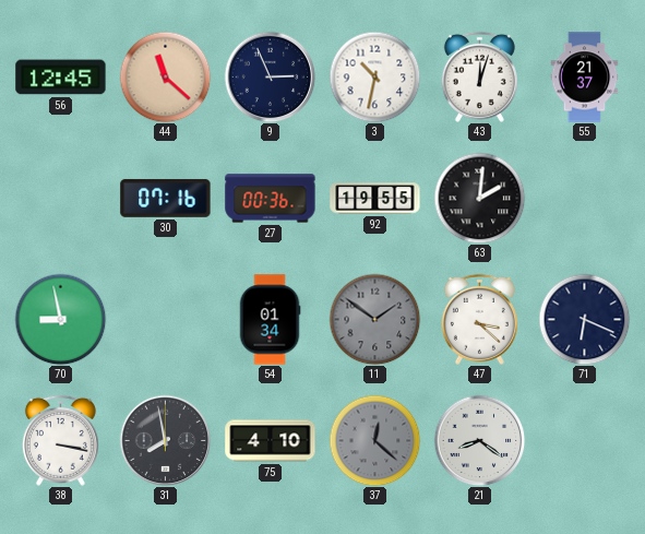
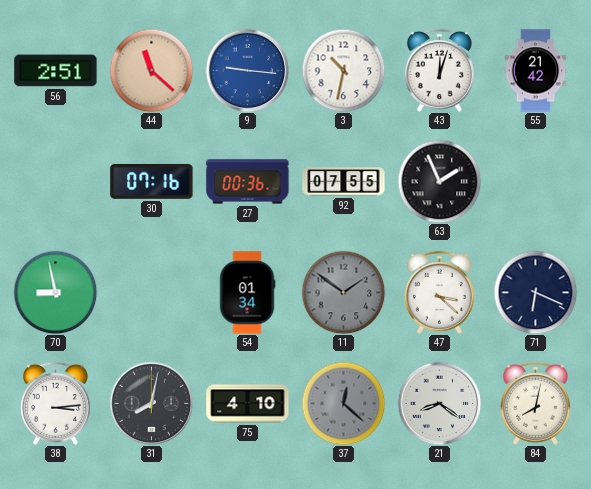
56: 12:45 -> 2:51
9: 2:56 -> 9:16
9 dial: navy -> blue
55: 21:37 -> 21:42
92: 19:55 -> 07:55
63: 2:01 -> 1:56
38: 3:17 -> 3:14
31: 7:58 -> 8:02
84: none -> 8:02
